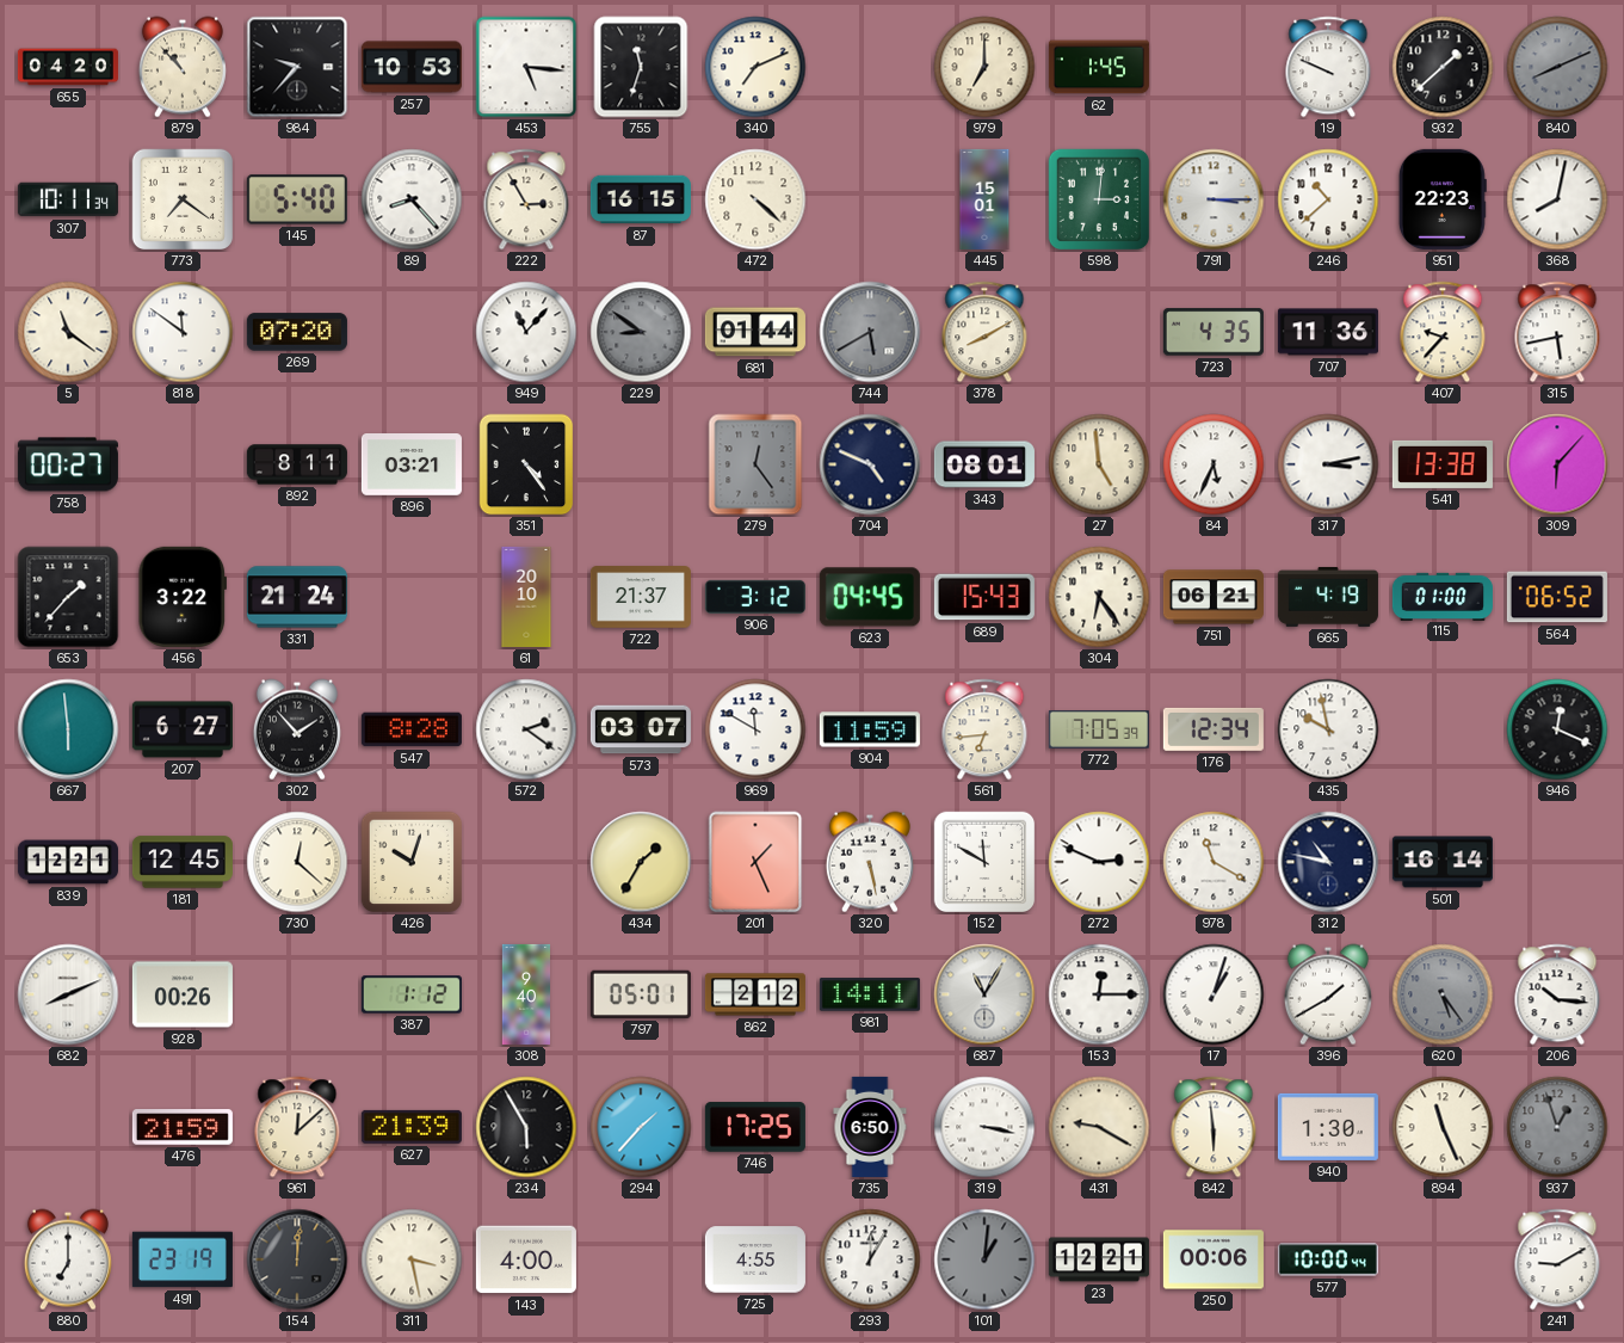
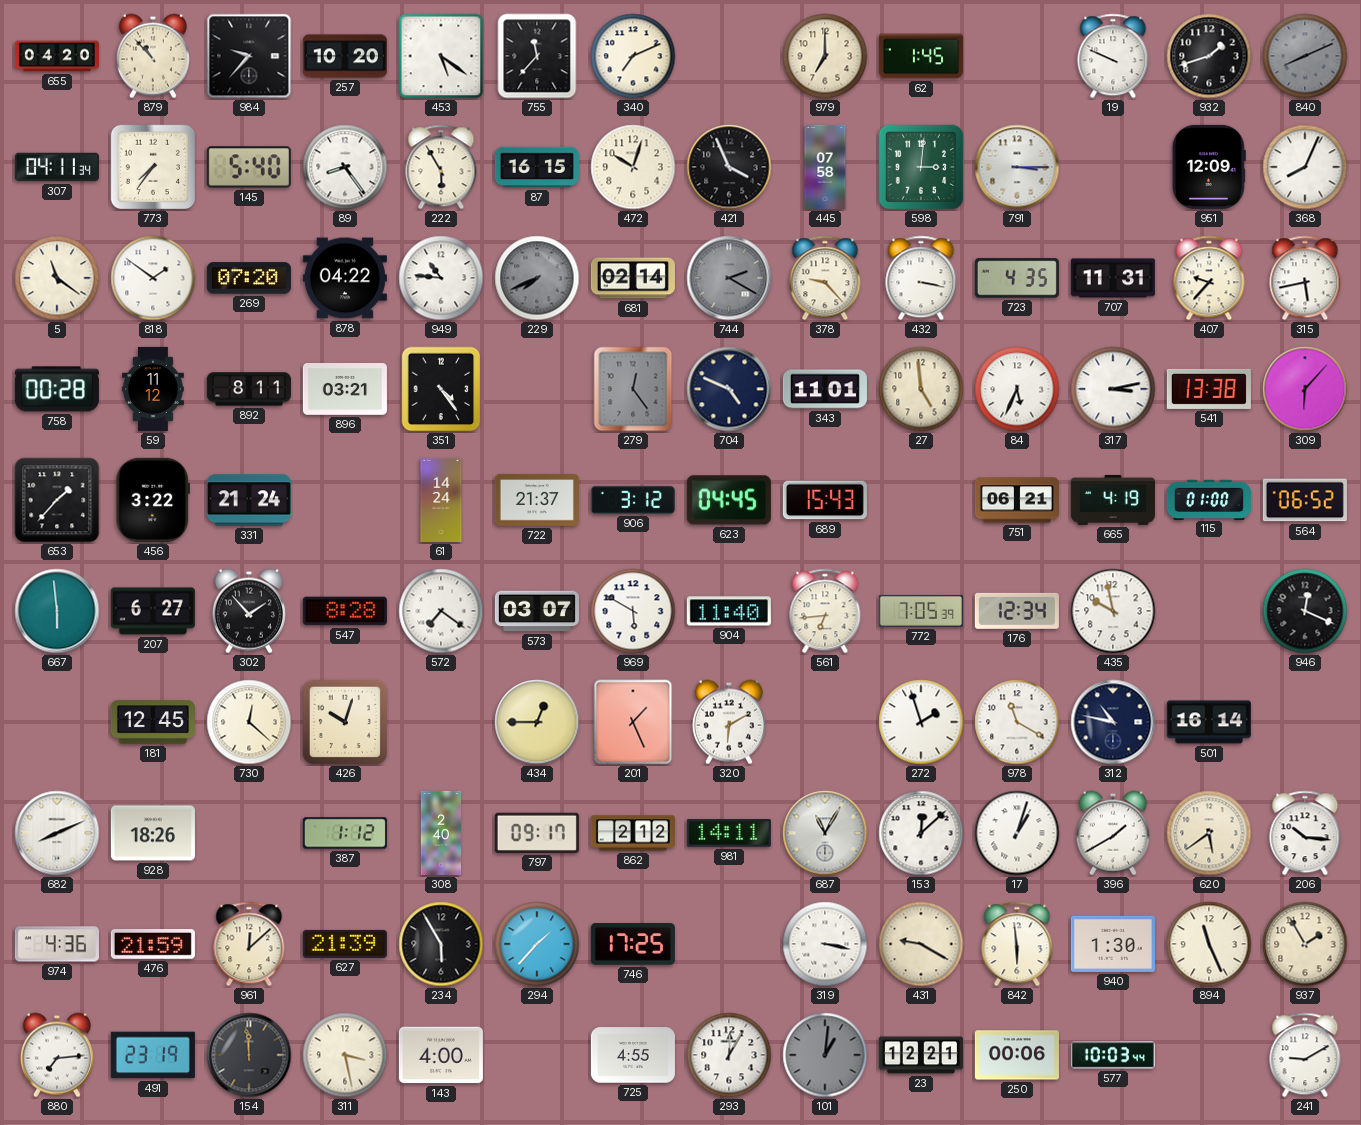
257: 10:53 -> 10:20
453: 5:16 -> 5:21
755: 11:33 -> 11:37
932: 1:38 -> 1:42
307: 10:11 -> 04:11
773: 7:21 -> 7:36
89: 8:23 -> 8:24
222: 2:55 -> 5:55
472: 4:22 -> 10:03
421: none -> 3:56
445: 15:01 -> 07:58
246: 10:38 -> none
951: 22:23 -> 12:09
368: 8:02 -> 8:04
818: 11:51 -> 1:51
878: none -> 04:22
949: 11:07 -> 10:46
229: 8:51 -> 7:41
681: 01:44 -> 02:14
744: 5:40 -> 2:20
378: 8:10 -> 9:23
432: none -> 3:17
707: 11:36 -> 11:31
758: 00:27 -> 00:28
59: none -> 11:12
343: 08:01 -> 11:01
61: 20:10 -> 14:24
304: 6:24 -> none
572: 2:21 -> 7:21
969: 11:50 -> 5:50
904: 11:59 -> 11:40
839: 12:21 -> none
434: 1:35 -> 12:45
320: 5:28 -> 6:10
152: 11:50 -> none
272: 2:49 -> 1:57
928: 00:26 -> 18:26
308: 9:40 -> 2:40
797: 05:01 -> 09:17
153: 12:15 -> 12:08
620: 5:24 -> 5:39
620 dial: grey -> cream
974: none -> 4:36
735: 6:50 -> none
937: 12:57 -> 1:55
937 dial: grey -> cream
880: 7:00 -> 7:14
154: 12:01 -> 11:59
577: 10:00 -> 10:03
